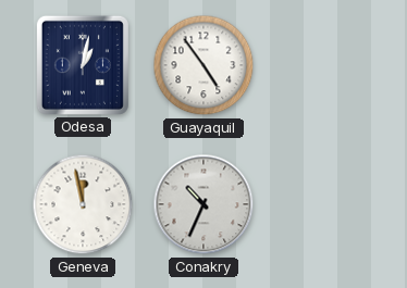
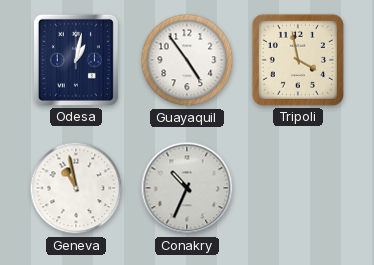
Tripoli: none -> 3:58
Geneva: 11:58 -> 10:58
